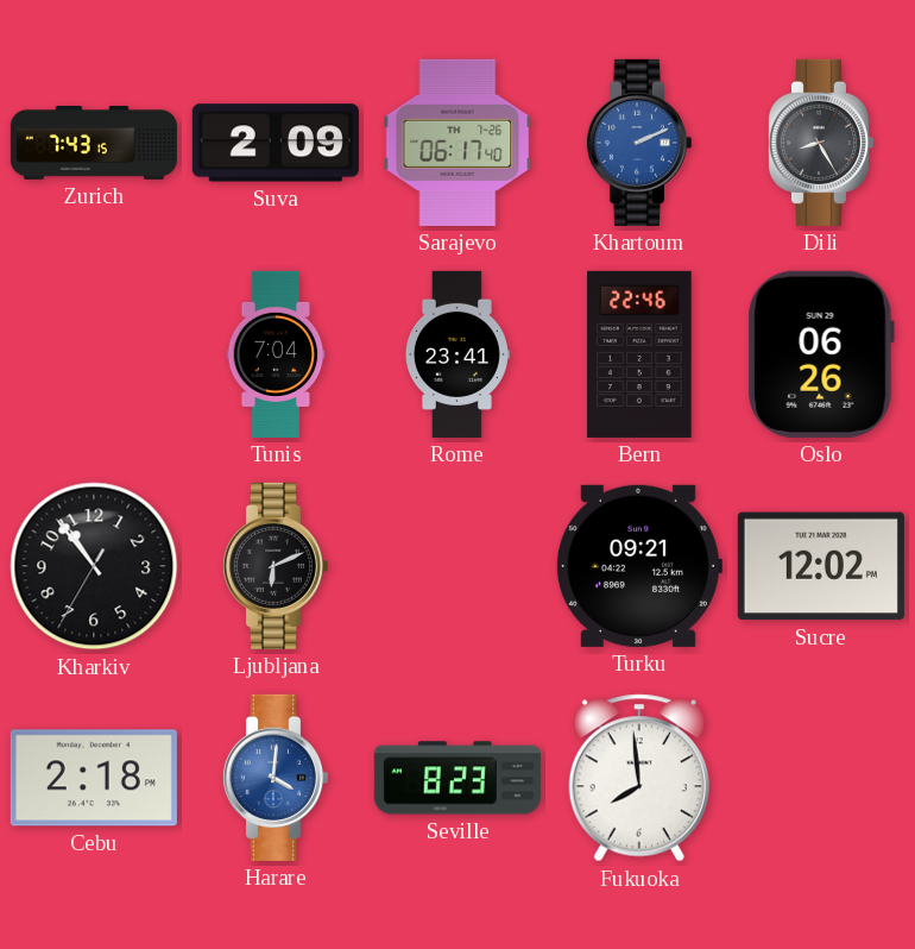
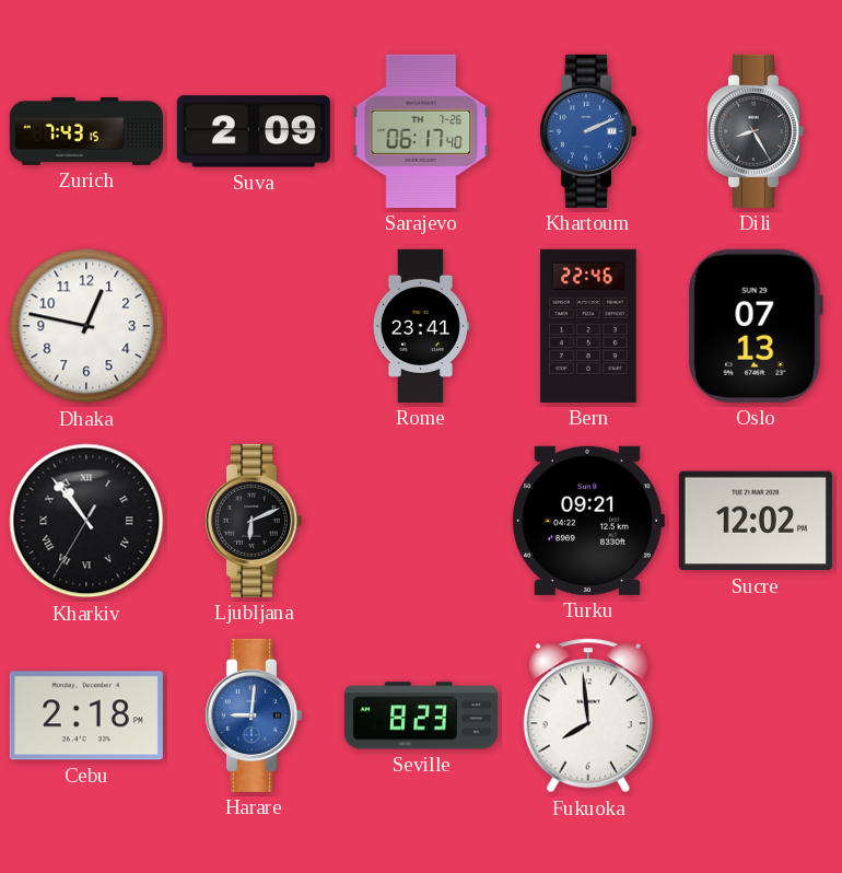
Dhaka: none -> 12:47
Tunis: 7:04 -> none
Oslo: 06:26 -> 07:13
Kharkiv numerals: Arabic -> Roman
Harare: 4:01 -> 9:01
